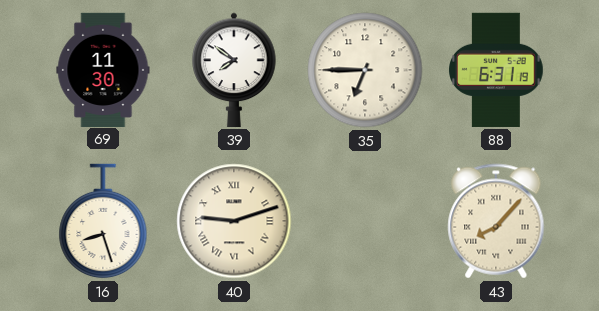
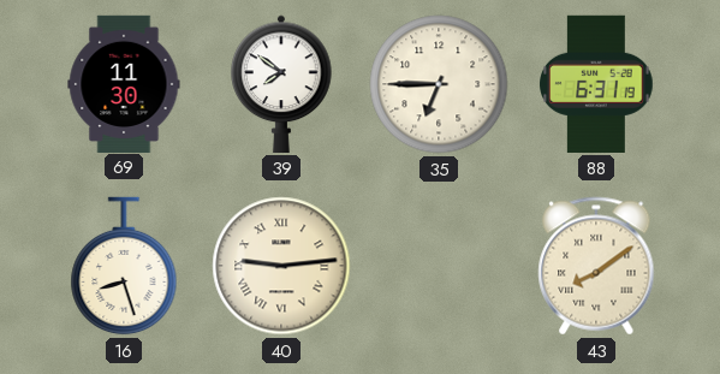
40: 9:12 -> 9:14
43: 8:07 -> 8:09
